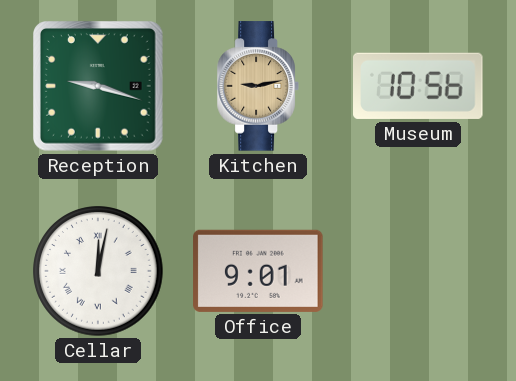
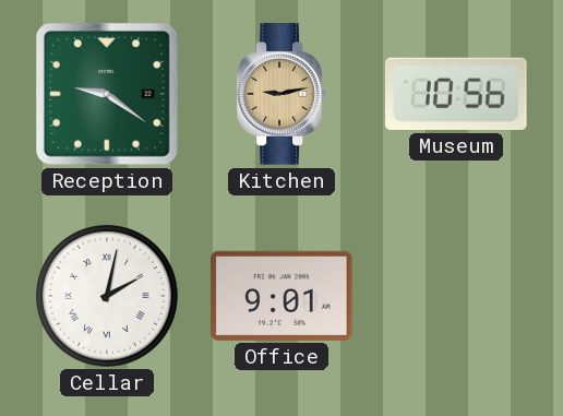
Reception: 9:18 -> 9:21
Cellar: 12:02 -> 2:02
